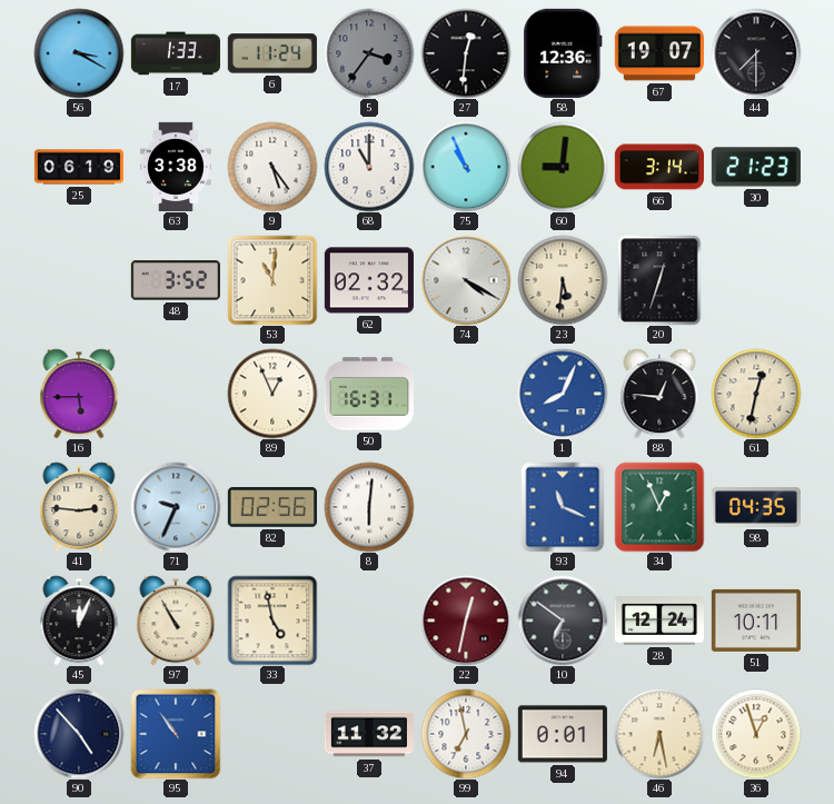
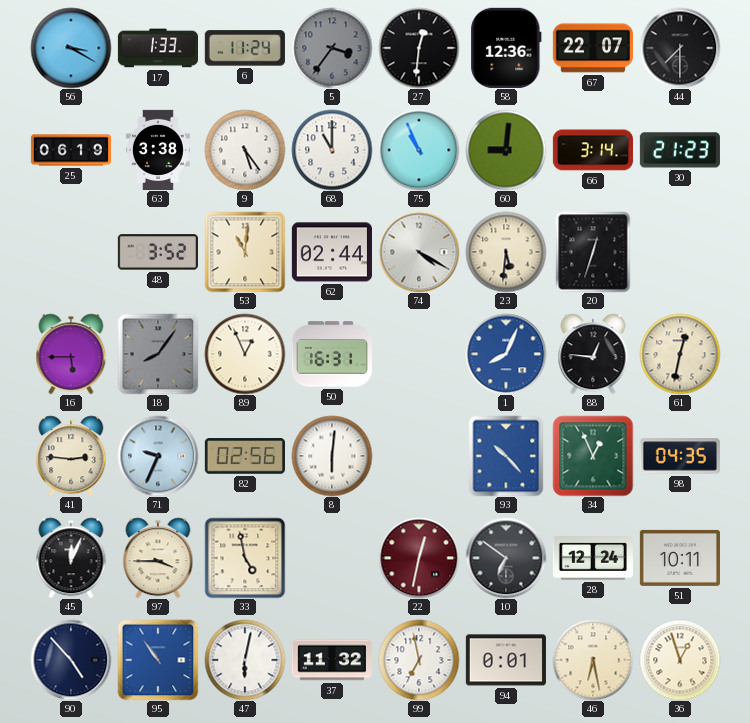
67: 19:07 -> 22:07
62: 02:32 -> 02:44
18: none -> 8:06
93: 11:19 -> 10:23
97: 10:55 -> 3:45
47: none -> 6:02
